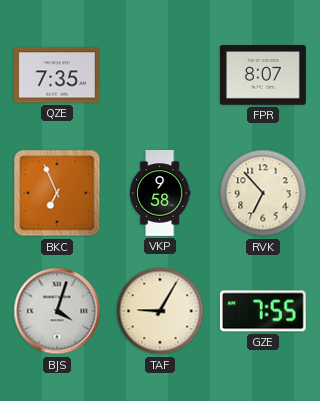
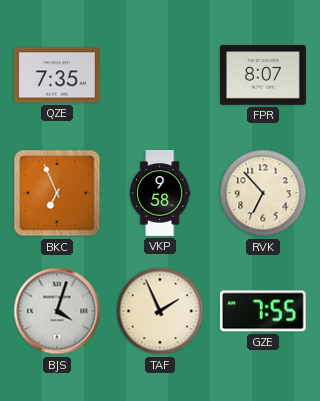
TAF: 9:05 -> 1:56
